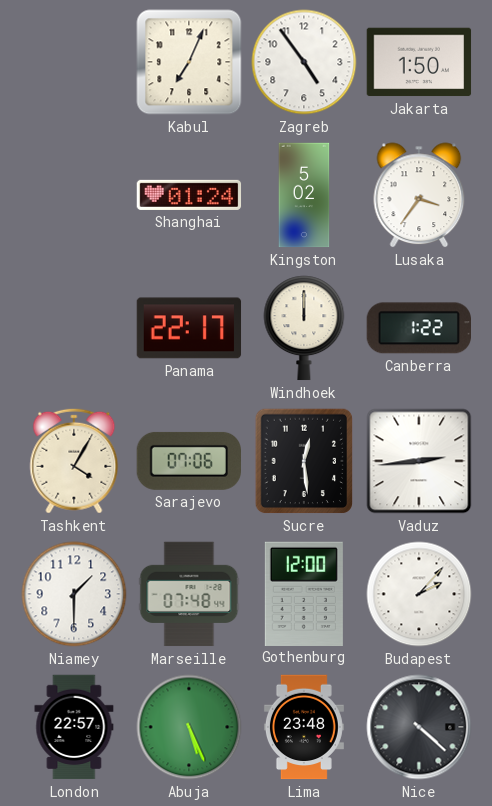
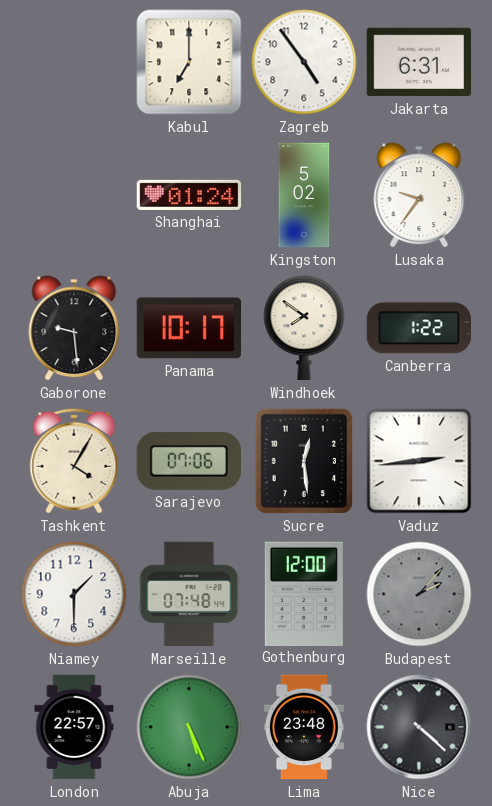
Kabul: 7:04 -> 7:00
Jakarta: 1:50 -> 6:31
Lusaka: 3:36 -> 9:36
Gaborone: none -> 9:29
Panama: 22:17 -> 10:17
Windhoek: 12:00 -> 7:51
Budapest dial: white -> grey
